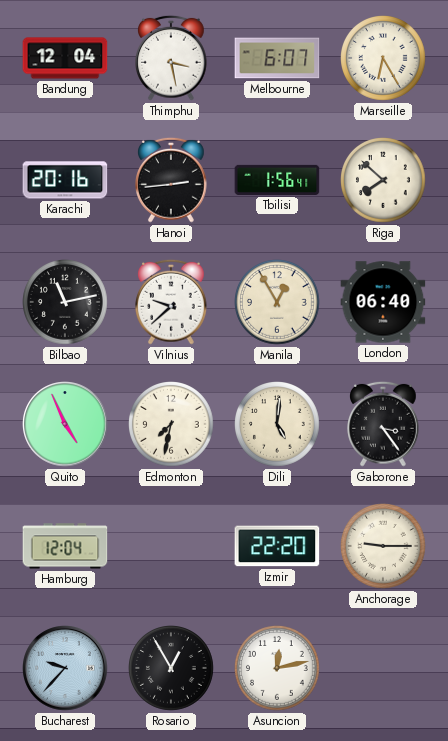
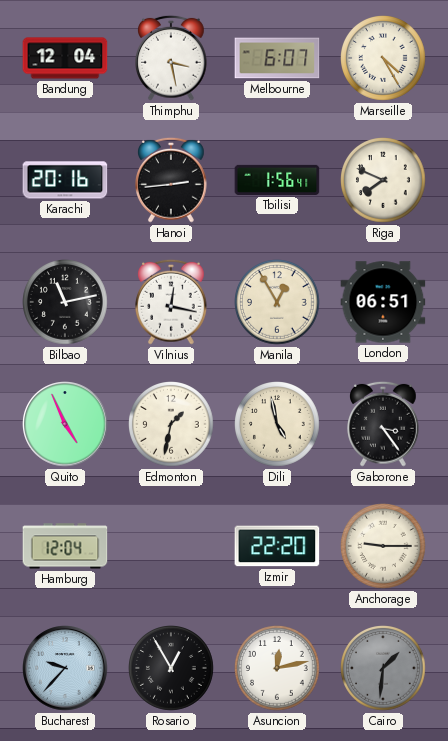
Marseille: 6:25 -> 4:25
Riga: 7:52 -> 7:49
Vilnius: 9:38 -> 12:17
London: 06:40 -> 06:51
Edmonton: 7:32 -> 1:32
Dili: 5:01 -> 4:58
Cairo: none -> 1:31
